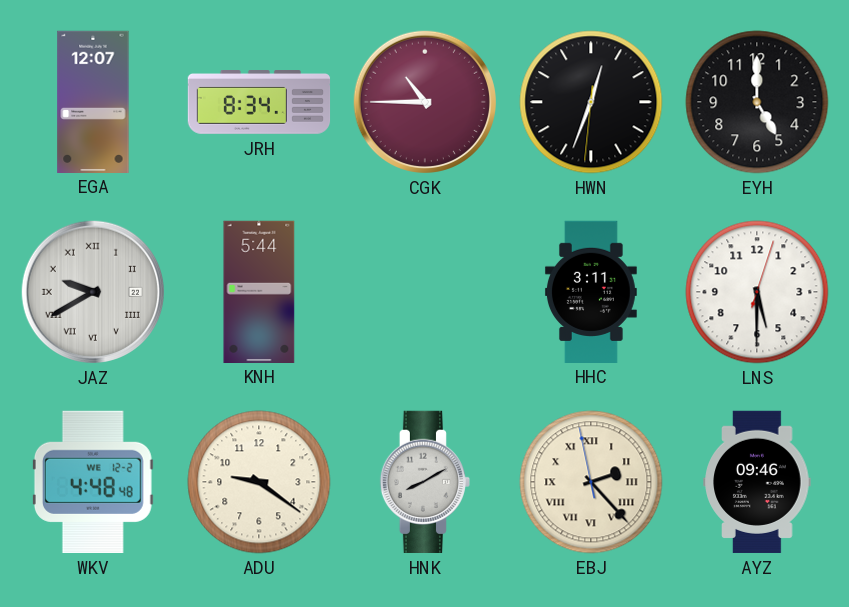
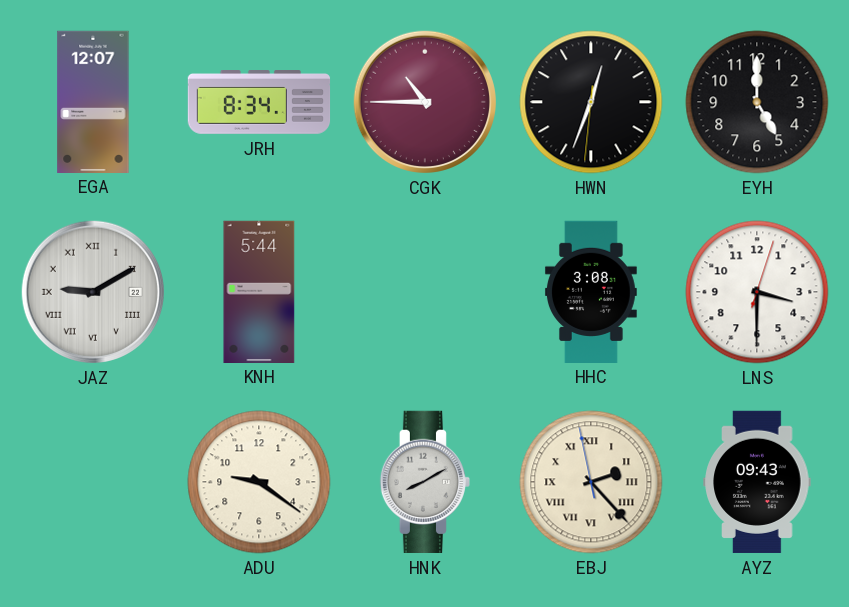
JAZ: 9:40 -> 9:10
HHC: 3:11 -> 3:08
LNS: 5:30 -> 3:30
WKV: 4:48 -> none
AYZ: 09:46 -> 09:43
